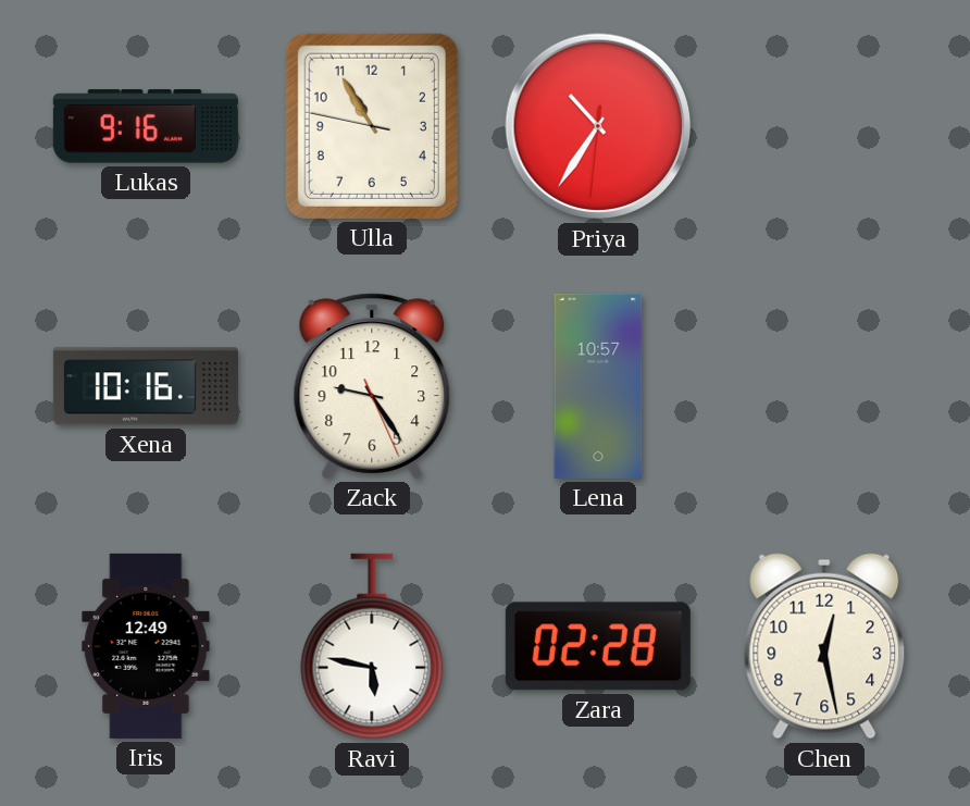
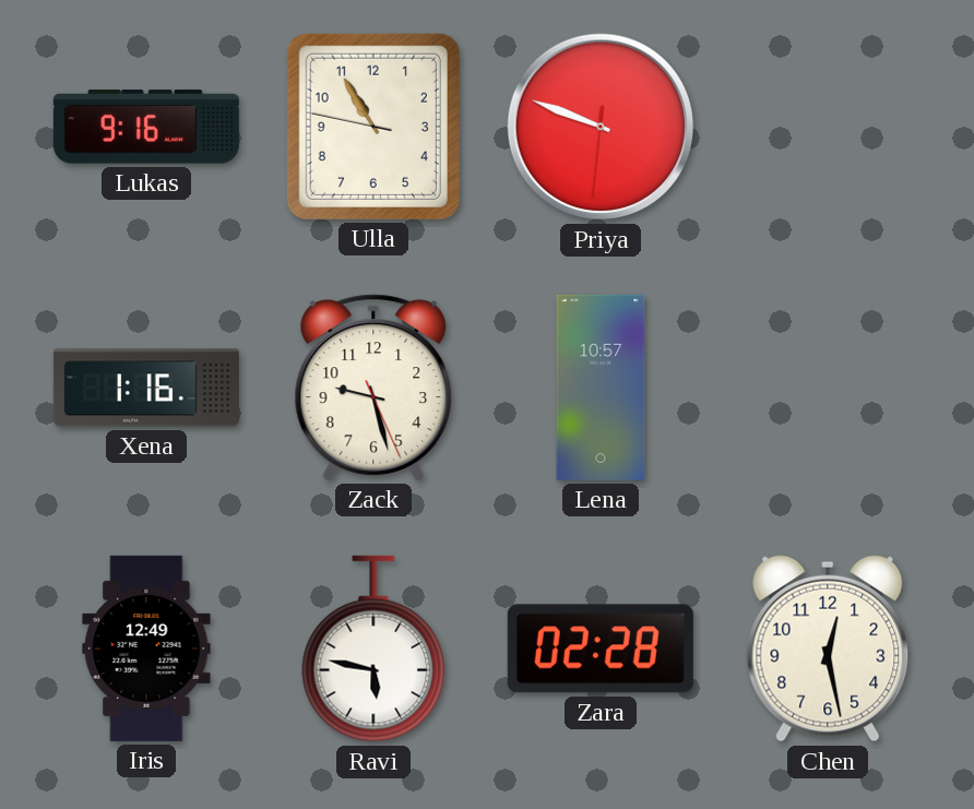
Priya: 10:35 -> 9:48
Xena: 10:16 -> 1:16
Zack: 9:24 -> 9:27
